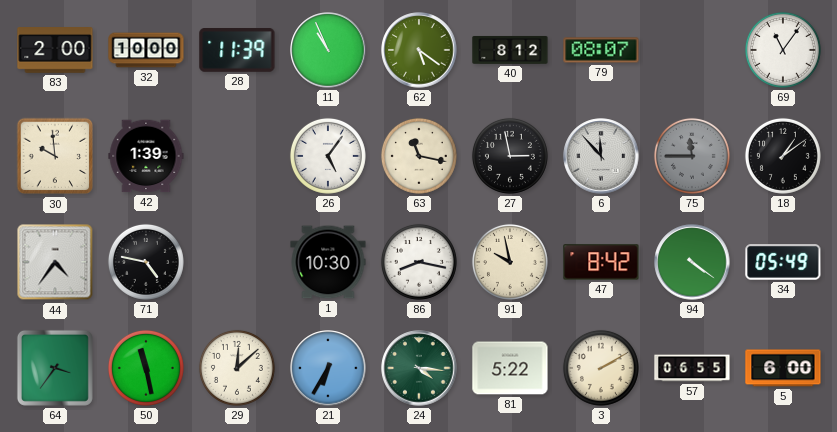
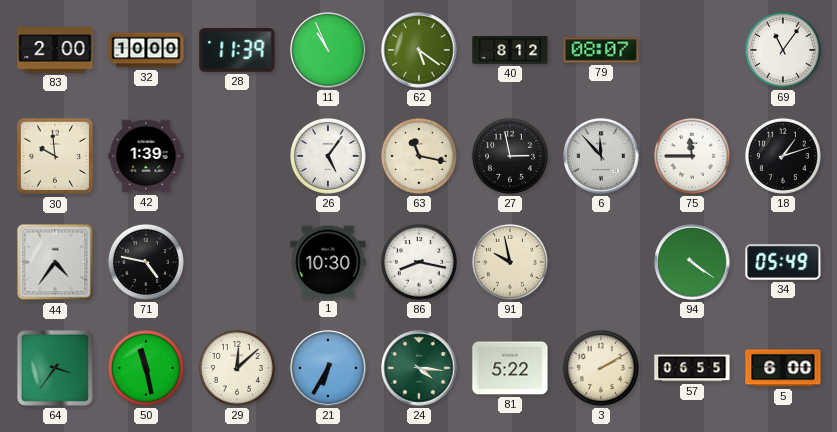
75 dial: grey -> white
18: 1:09 -> 1:12
47: 8:42 -> none
